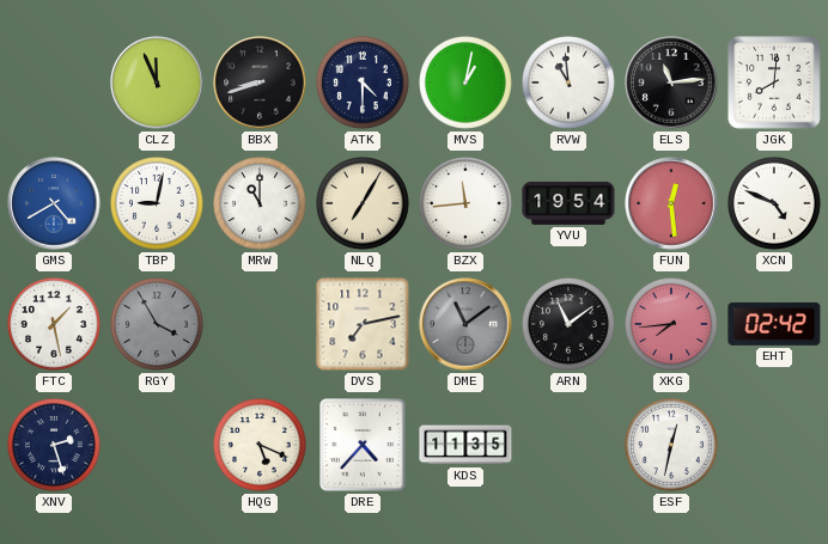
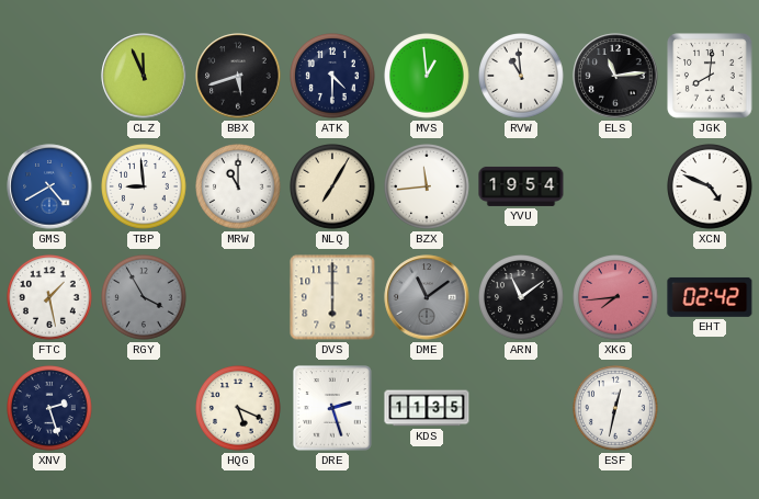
BBX: 8:42 -> 5:42
MVS: 1:02 -> 12:59
TBP: 9:02 -> 8:59
FUN: 12:29 -> none
DVS: 7:13 -> 6:00
DRE: 4:37 -> 2:27
